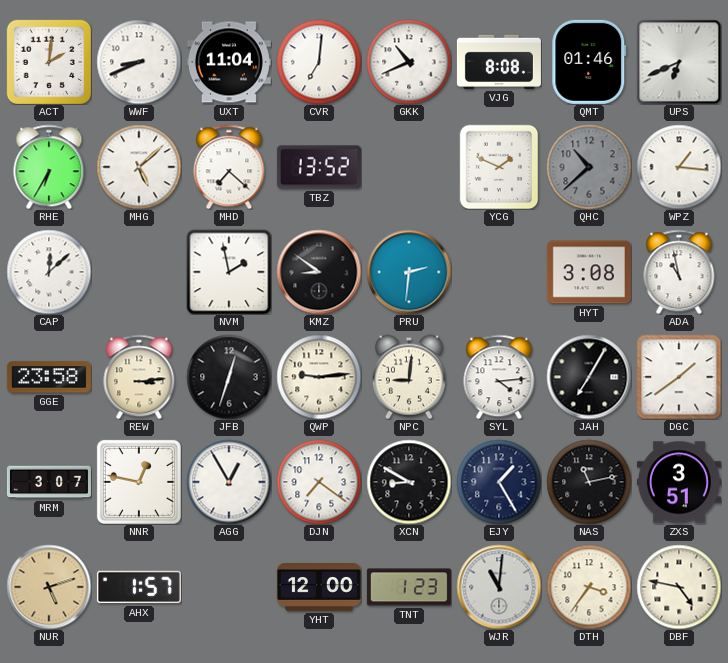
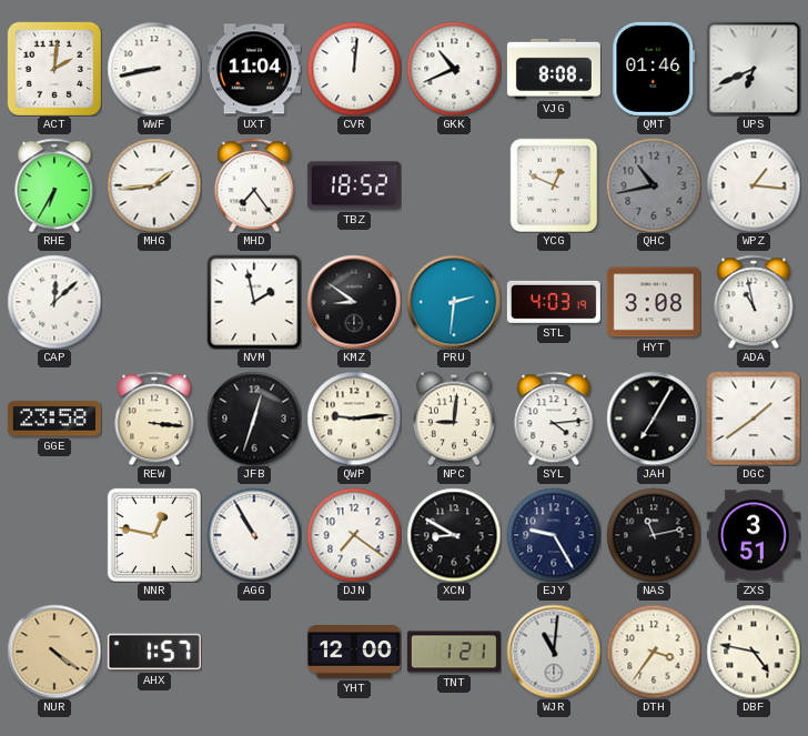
WWF: 8:41 -> 8:43
CVR: 7:01 -> 12:01
MHG: 5:08 -> 1:44
MHD: 7:22 -> 7:24
TBZ: 13:52 -> 18:52
YCG: 1:49 -> 12:49
QHC: 10:38 -> 10:43
STL: none -> 4:03
REW: 3:14 -> 3:16
MRM: 3:07 -> none
AGG: 12:55 -> 10:55
EJY: 1:25 -> 9:25
NUR: 5:12 -> 4:21
TNT: 1:23 -> 1:21
